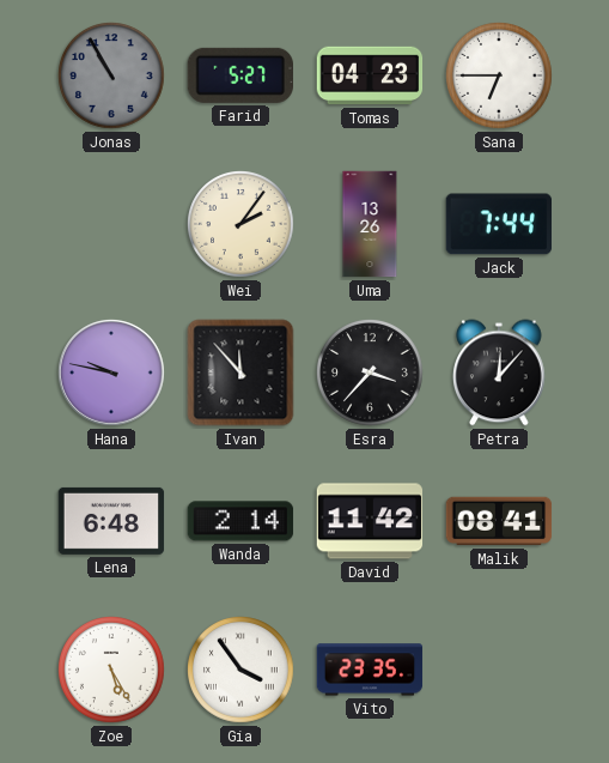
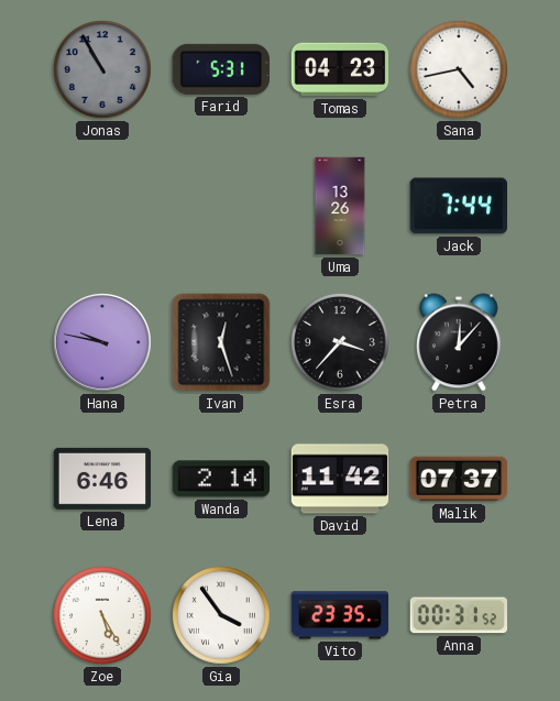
Farid: 5:27 -> 5:31
Sana: 6:45 -> 4:43
Wei: 2:06 -> none
Ivan: 11:53 -> 12:27
Lena: 6:48 -> 6:46
Malik: 08:41 -> 07:37
Anna: none -> 00:31
